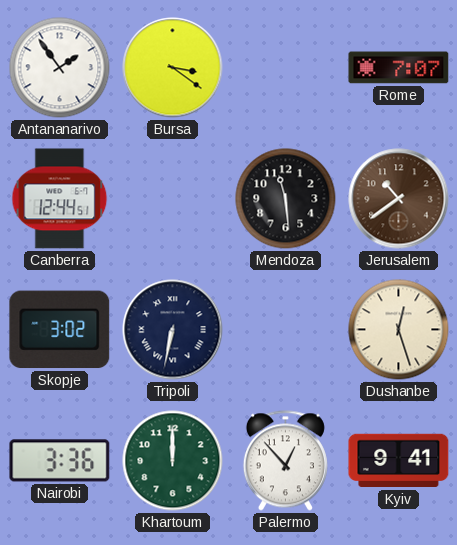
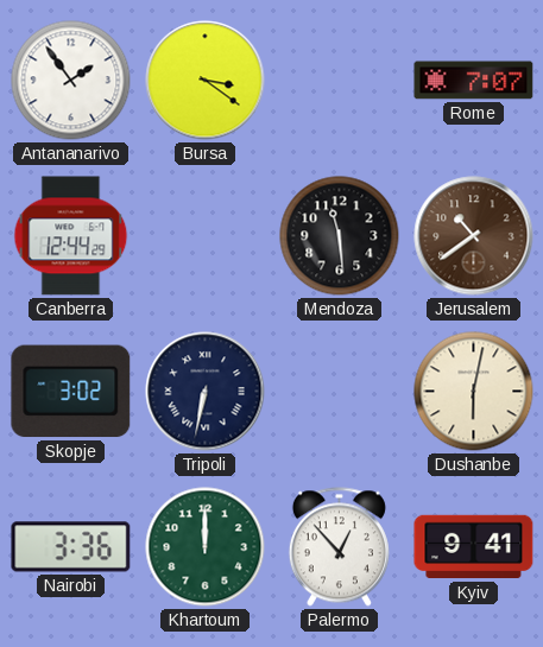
Canberra: 12:44:51 -> 12:44:29
Dushanbe: 12:27 -> 6:02
